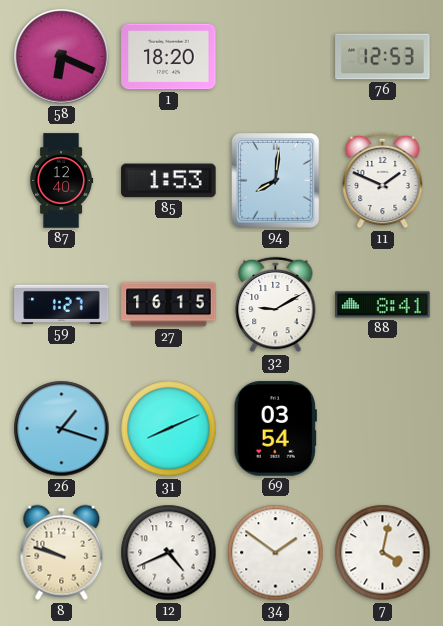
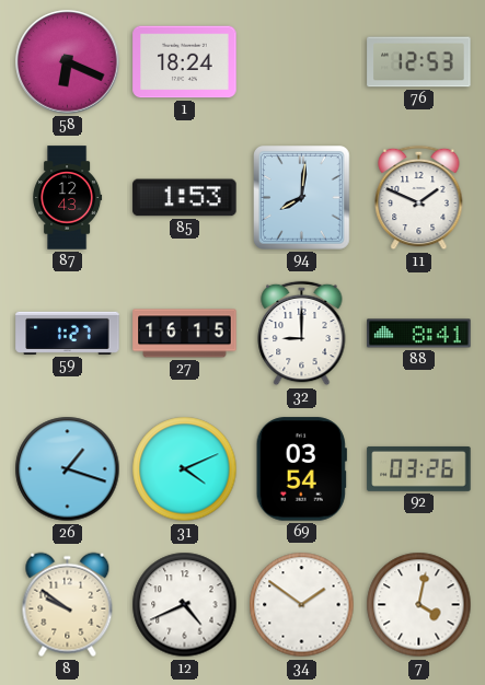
1: 18:20 -> 18:24
87: 12:40 -> 12:43
32: 9:10 -> 9:00
31: 8:11 -> 4:11
92: none -> 03:26
8: 9:48 -> 9:51
